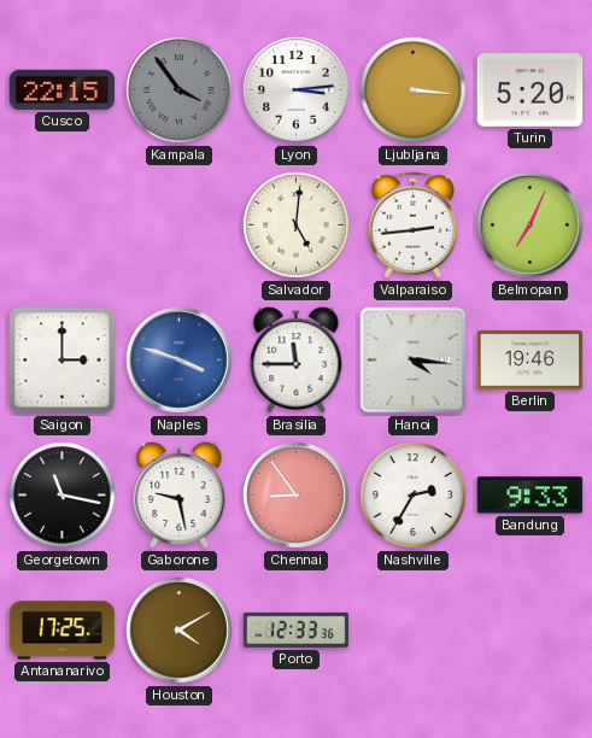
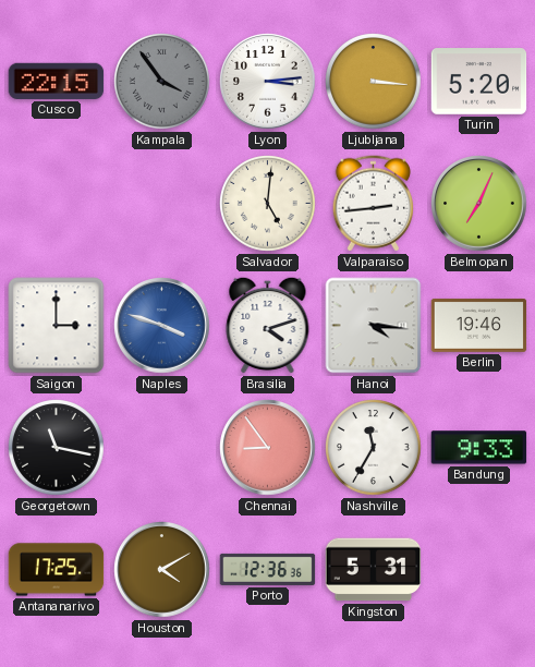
Brasilia: 11:45 -> 4:12
Gaborone: 9:28 -> none
Nashville: 2:35 -> 11:35
Porto: 12:33 -> 12:36
Kingston: none -> 5:31
